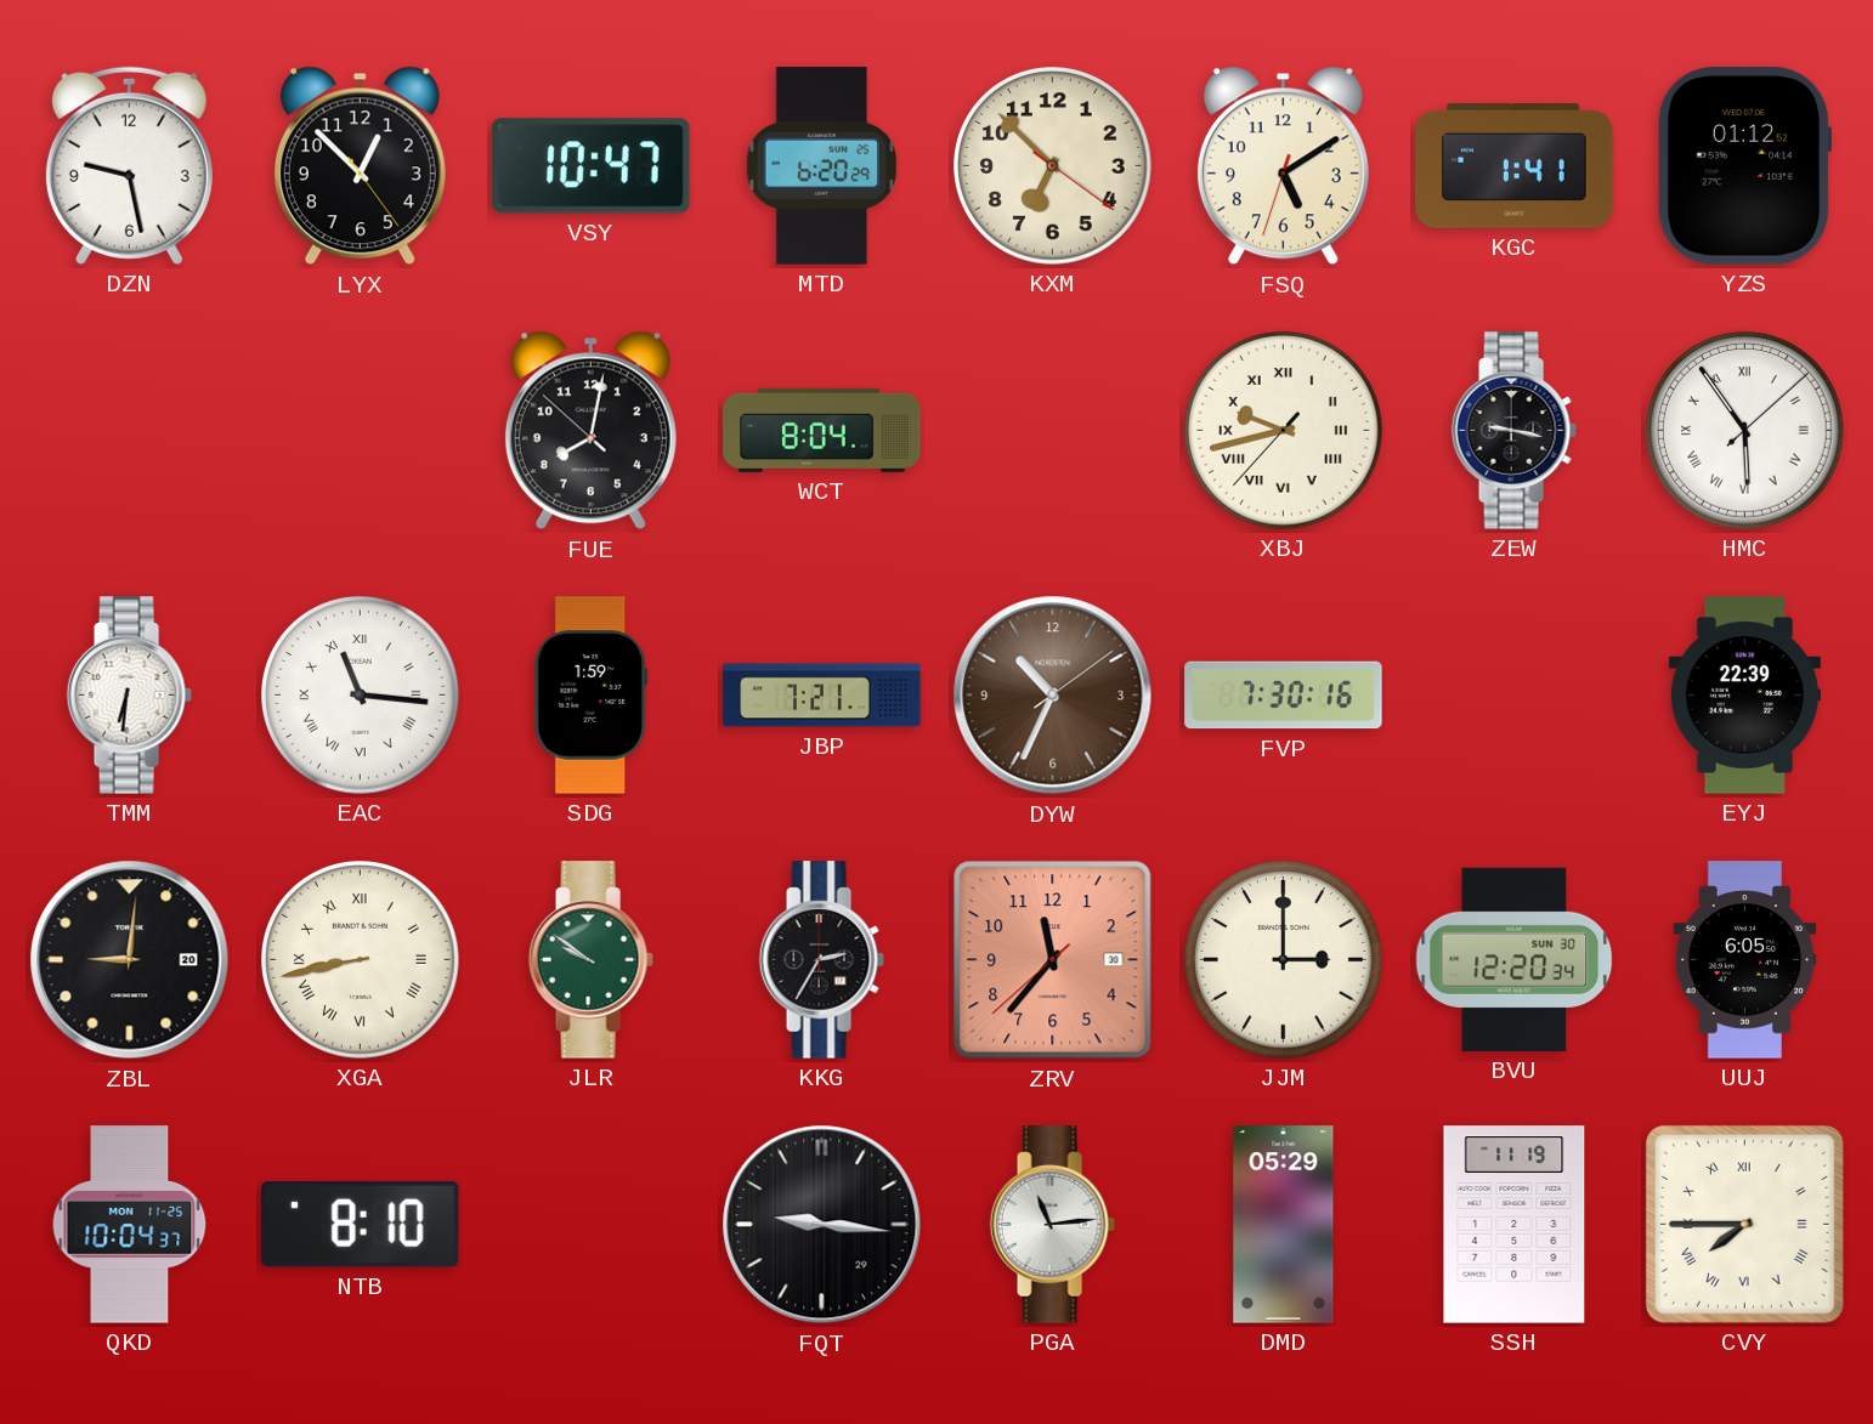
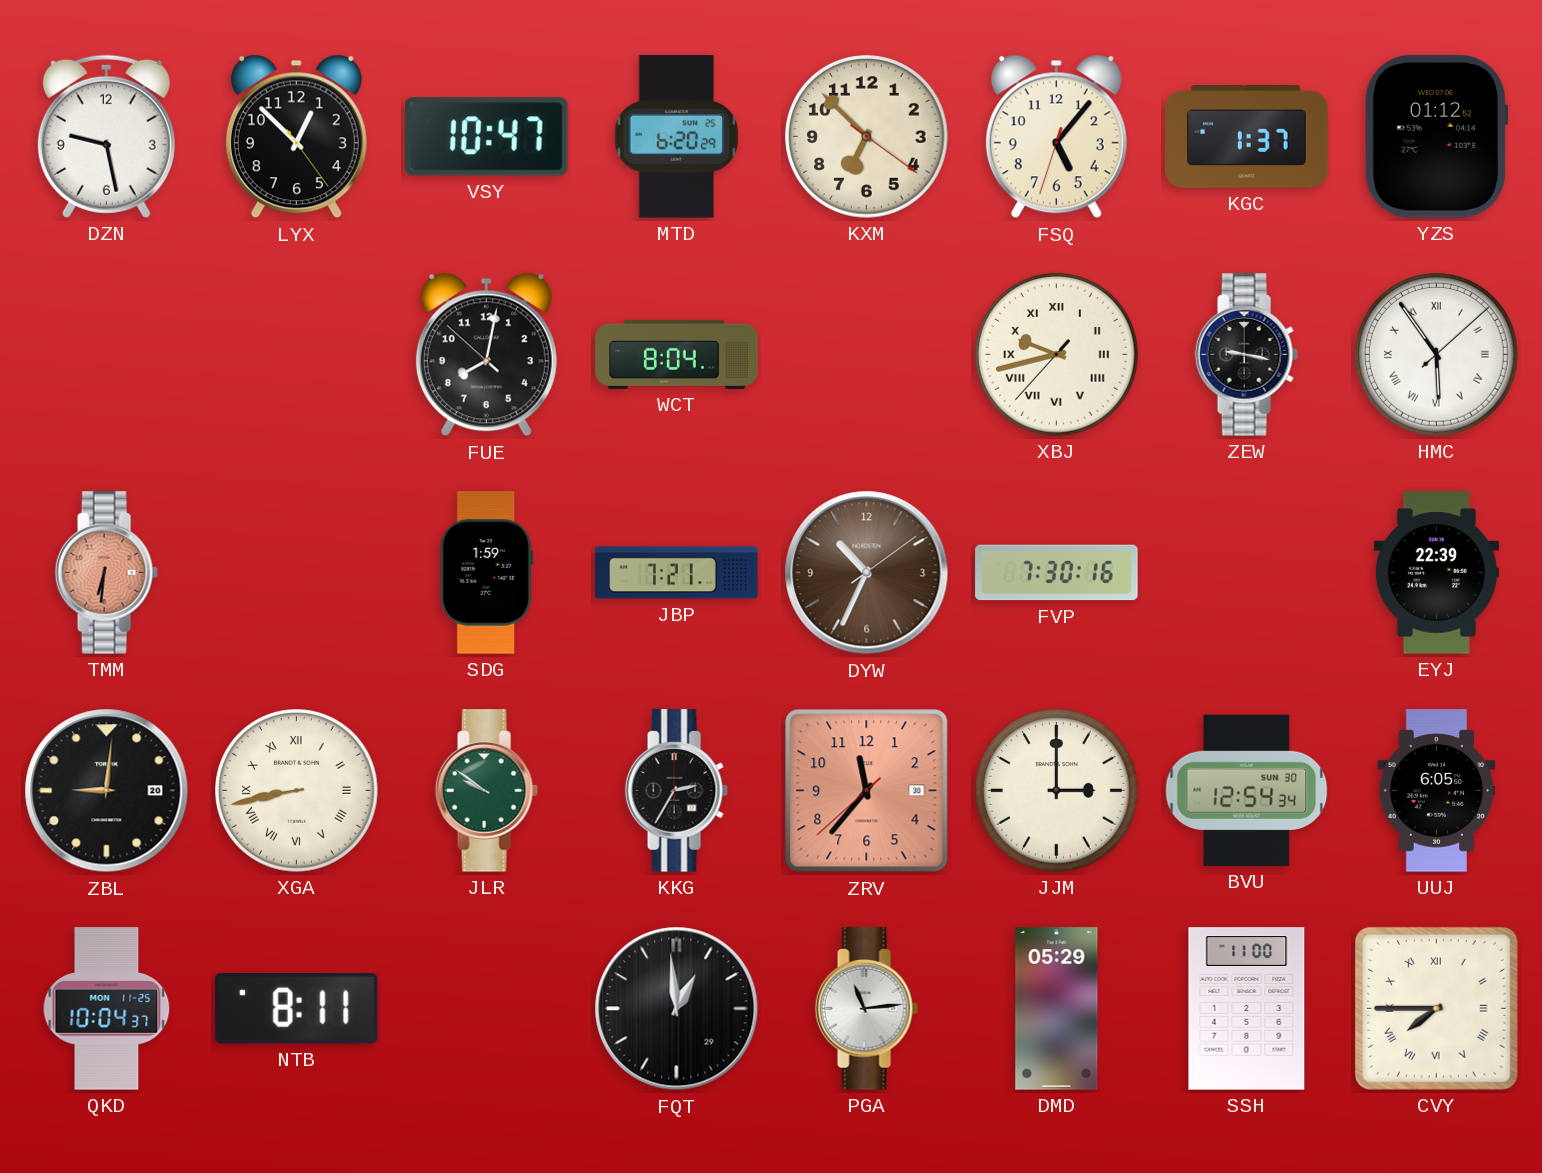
FSQ: 5:09 -> 5:06
KGC: 1:41 -> 1:37
TMM dial: white -> salmon
EAC: 11:16 -> none
BVU: 12:20 -> 12:54
NTB: 8:10 -> 8:11
FQT: 9:16 -> 12:59
SSH: 11:19 -> 11:00
